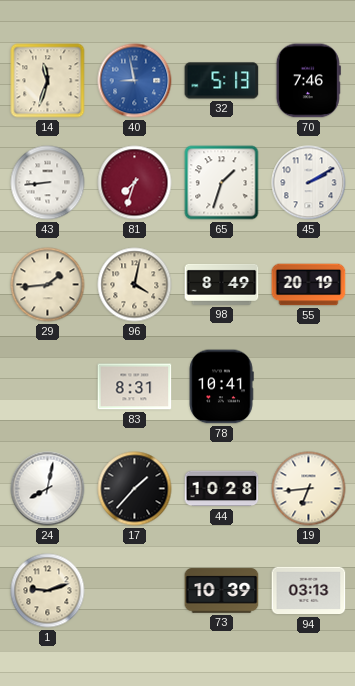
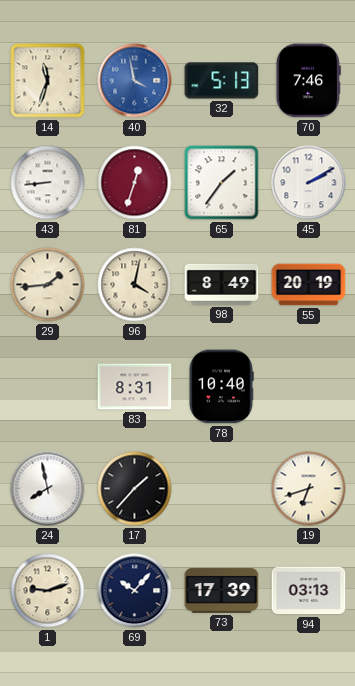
40: 8:58 -> 3:58
81: 7:33 -> 12:33
65: 1:33 -> 1:36
78: 10:41 -> 10:40
24: 8:02 -> 7:58
44: 10:28 -> none
19: 6:44 -> 6:42
69: none -> 10:07
73: 10:39 -> 17:39
